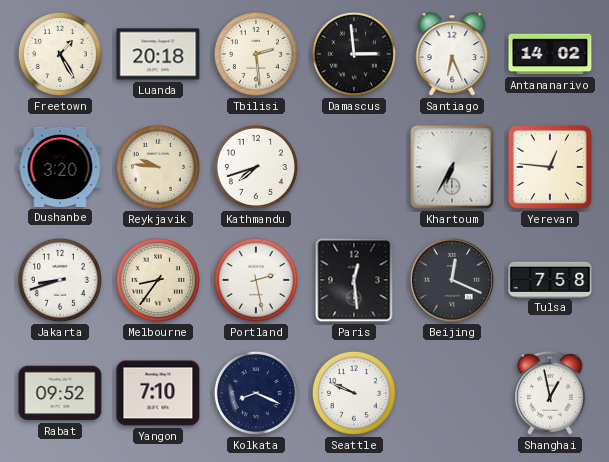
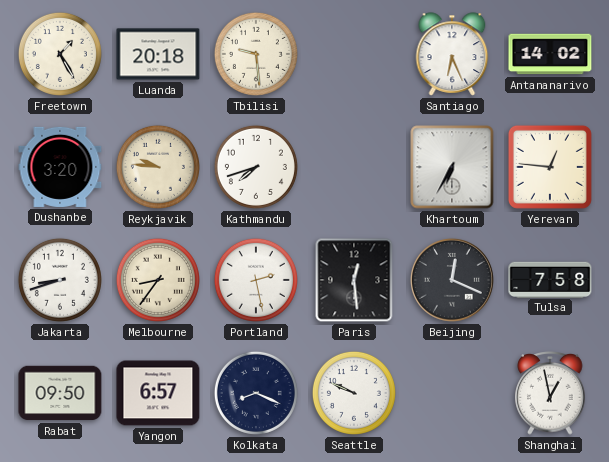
Tbilisi: 2:29 -> 9:29
Damascus: 2:59 -> none
Rabat: 09:52 -> 09:50
Yangon: 7:10 -> 6:57
